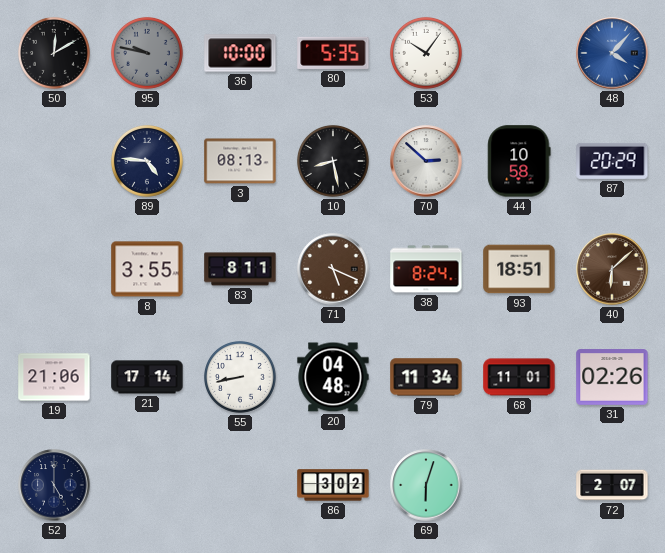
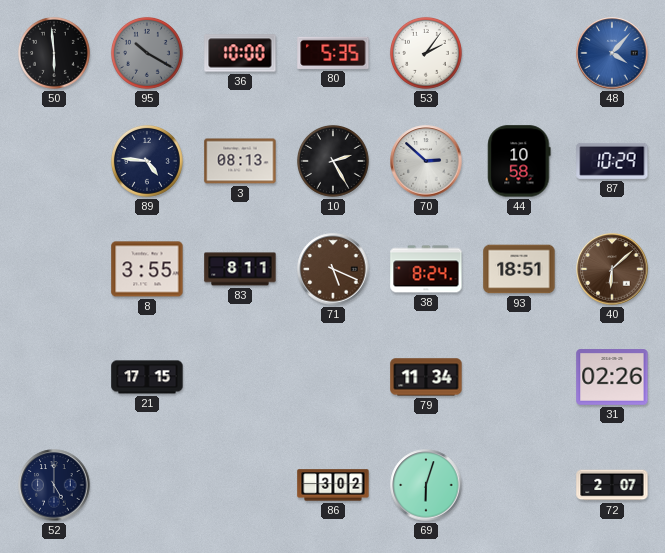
50: 12:10 -> 5:59
95: 9:47 -> 10:20
53: 10:06 -> 2:06
10: 8:28 -> 2:25
87: 20:29 -> 10:29
19: 21:06 -> none
21: 17:14 -> 17:15
55: 8:43 -> none
20: 04:48 -> none
68: 11:01 -> none
